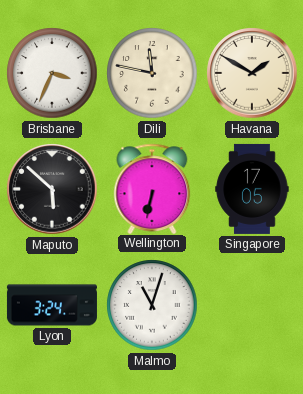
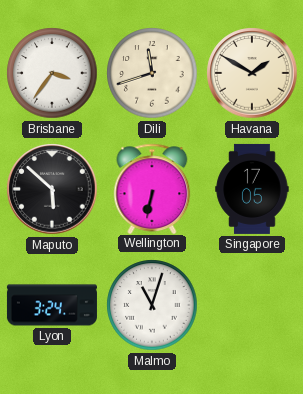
Brisbane: 3:34 -> 3:36
Dili: 11:47 -> 11:42
